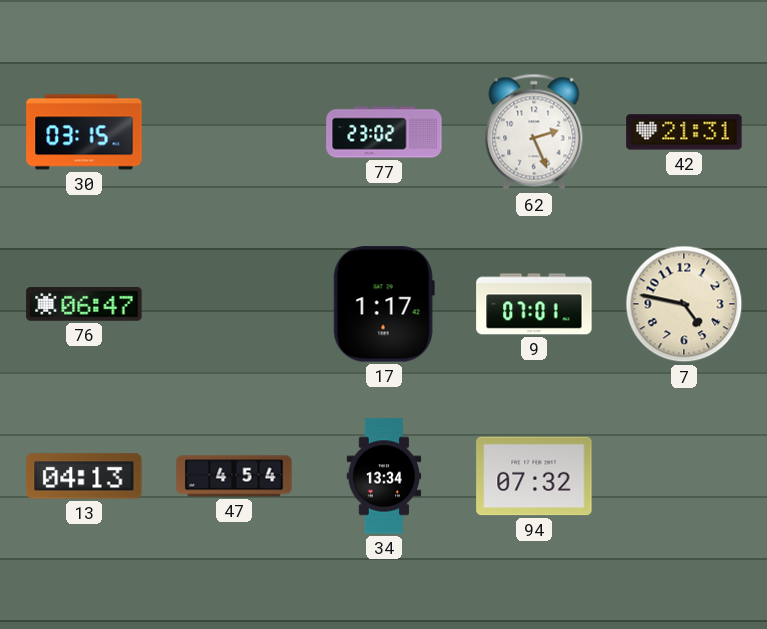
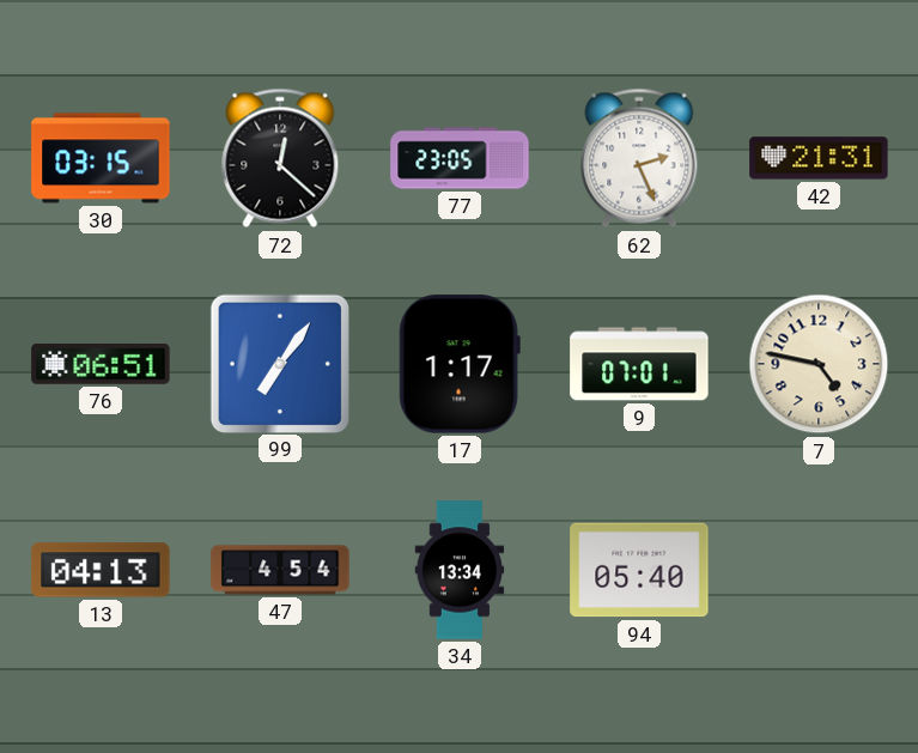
72: none -> 12:22
77: 23:02 -> 23:05
76: 06:47 -> 06:51
99: none -> 7:06
94: 07:32 -> 05:40
